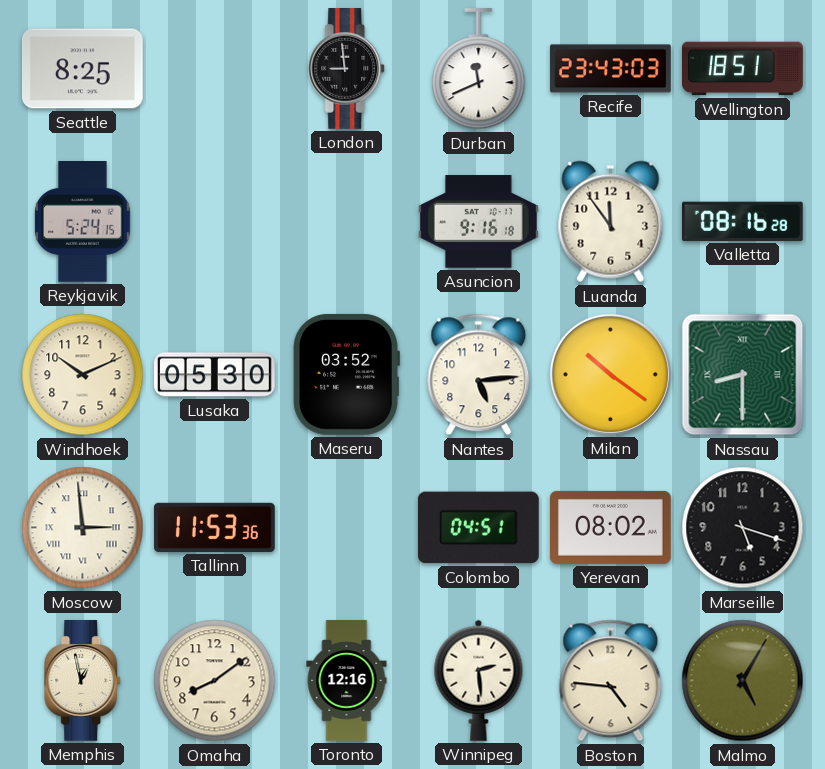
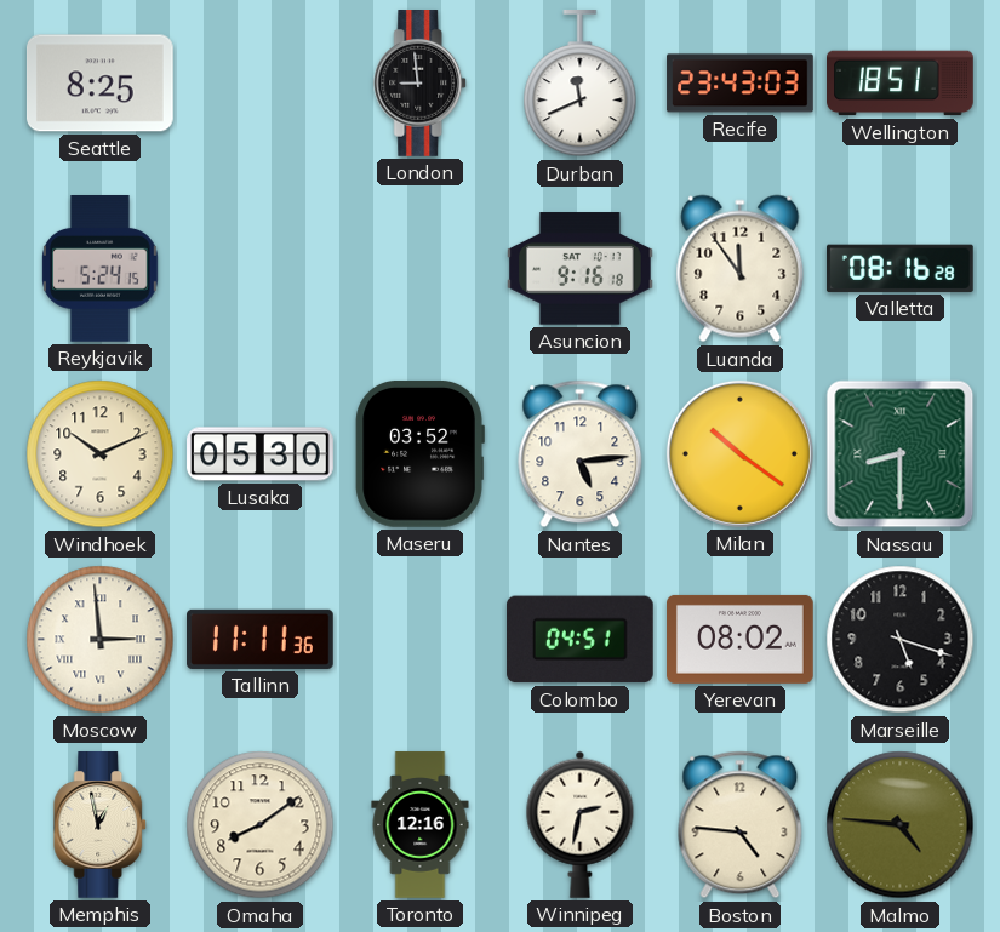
Tallinn: 11:53 -> 11:11
Winnipeg: 2:29 -> 2:32
Malmo: 5:05 -> 4:46
